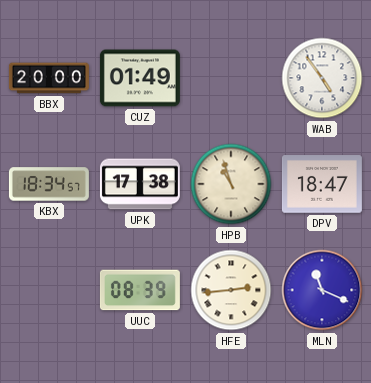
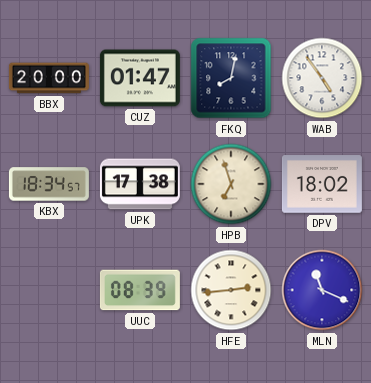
CUZ: 01:49 -> 01:47
FKQ: none -> 8:02
HPB: 10:57 -> 6:57
DPV: 18:47 -> 18:02
